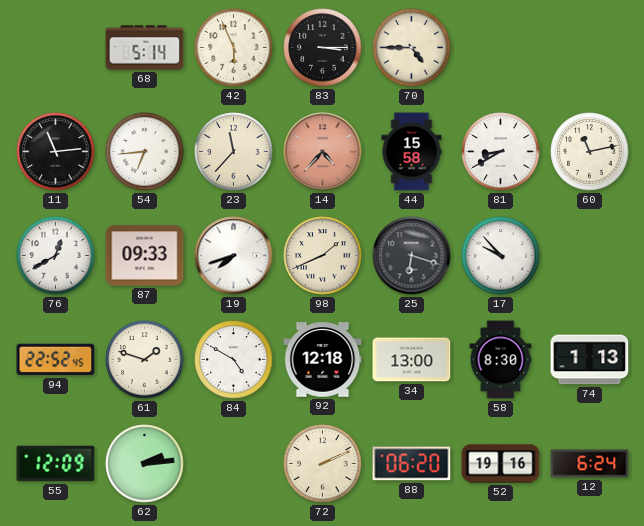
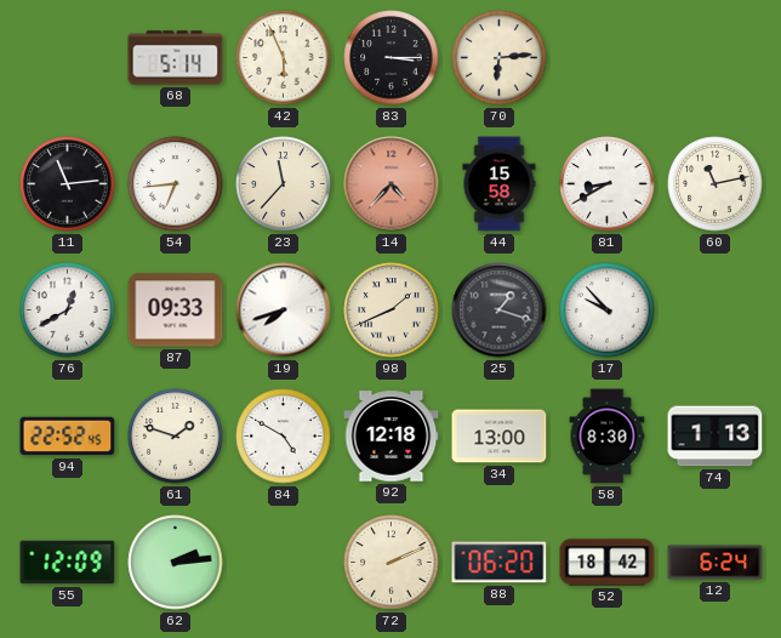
70: 4:45 -> 6:14
25: 6:18 -> 1:18
52: 19:16 -> 18:42
